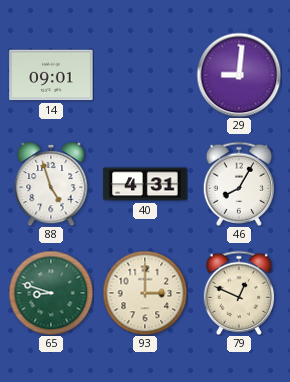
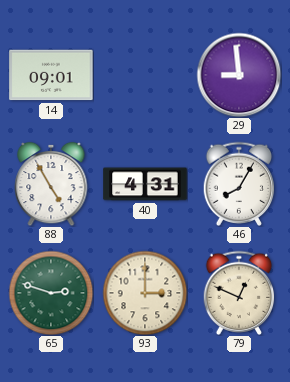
29: 9:01 -> 8:59
88: 4:57 -> 4:55
65: 8:48 -> 2:48
